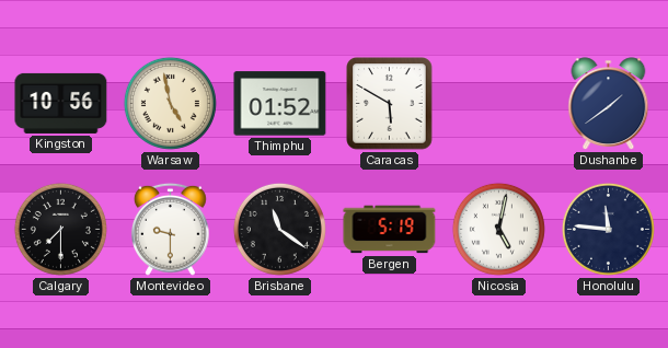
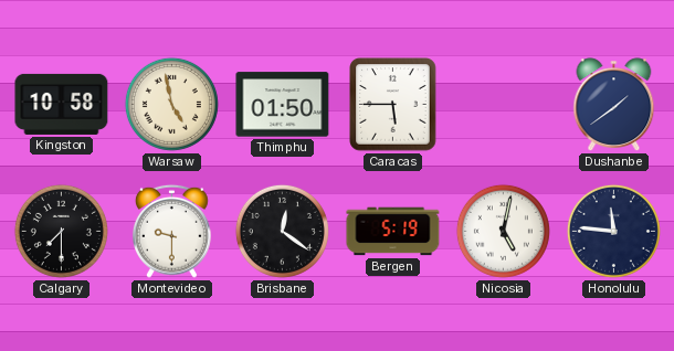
Kingston: 10:56 -> 10:58
Thimphu: 01:52 -> 01:50
Caracas: 5:50 -> 5:45
Brisbane: 11:21 -> 12:21
